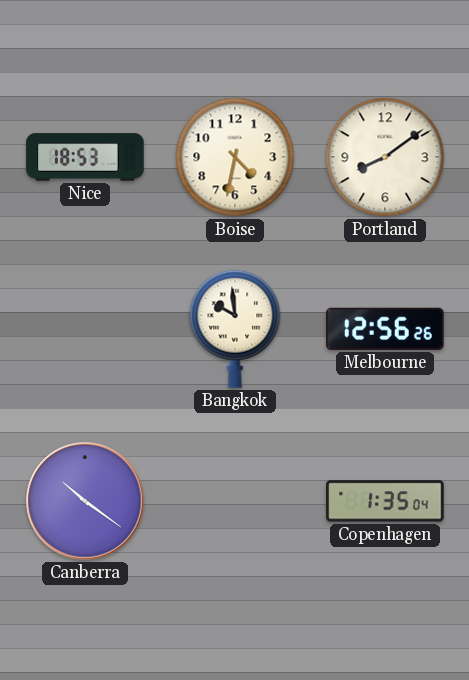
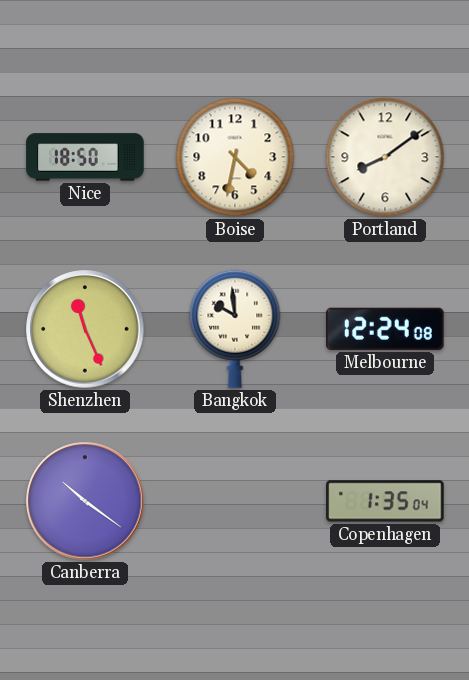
Nice: 18:53 -> 18:50
Shenzhen: none -> 11:26
Melbourne: 12:56 -> 12:24
